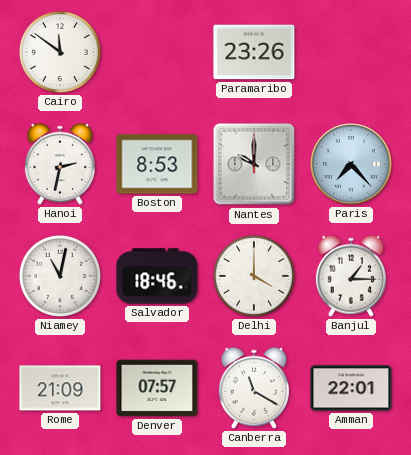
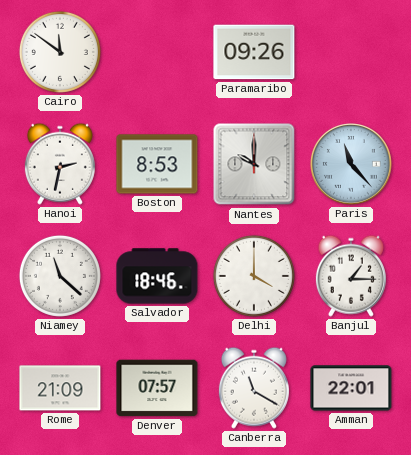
Paramaribo: 23:26 -> 09:26
Paris: 7:23 -> 11:23
Niamey: 11:02 -> 11:22
